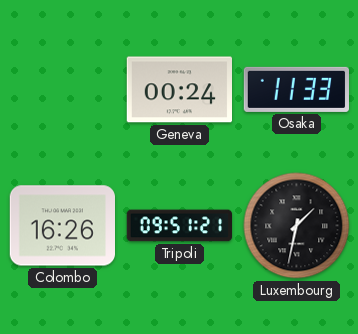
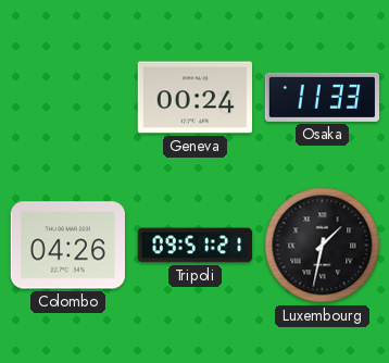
Colombo: 16:26 -> 04:26
